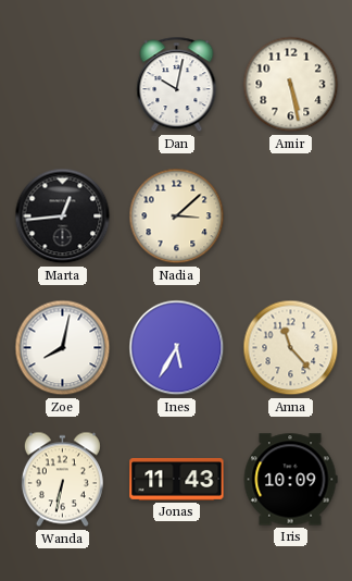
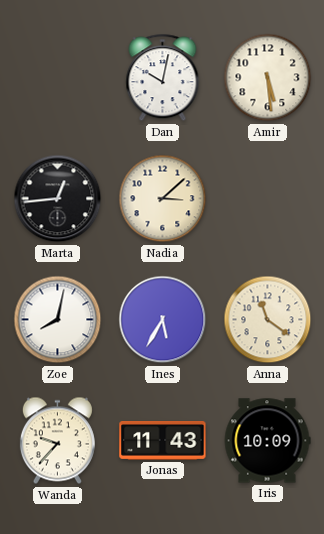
Amir: 5:28 -> 5:29
Anna: 11:23 -> 11:21
Wanda: 6:32 -> 9:37
